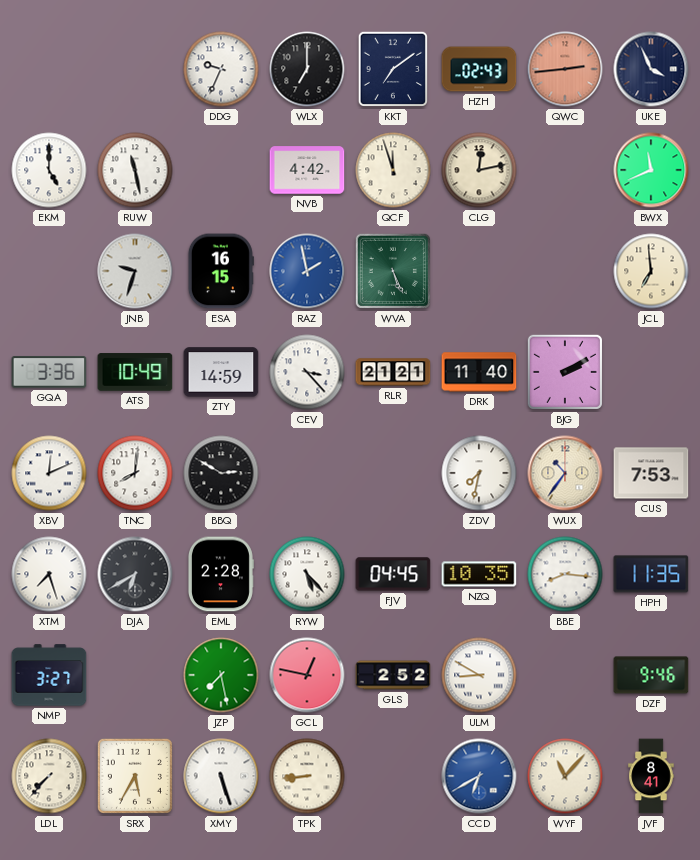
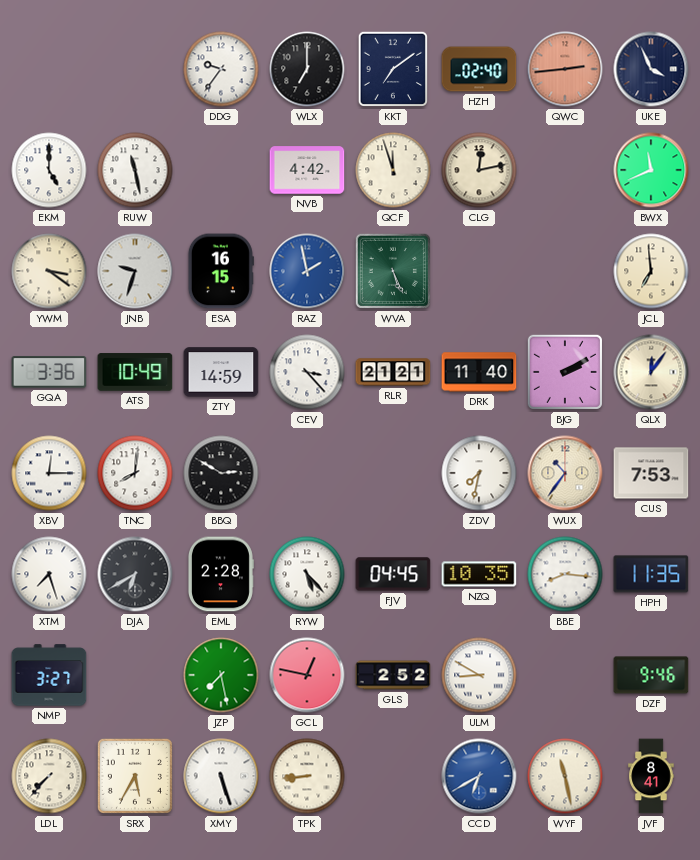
DDG: 9:34 -> 9:36
HZH: 02:43 -> 02:40
YWM: none -> 3:21
QLX: none -> 12:06
XBV: 12:11 -> 12:15
WYF: 11:07 -> 11:28
